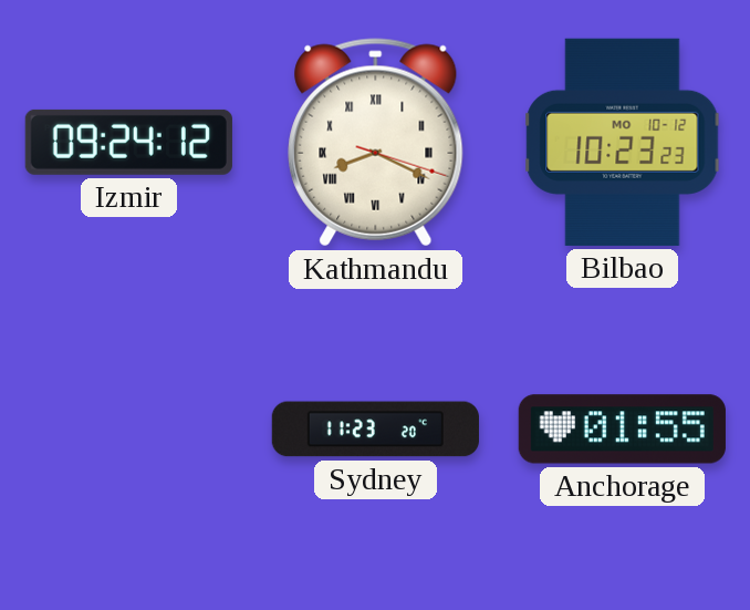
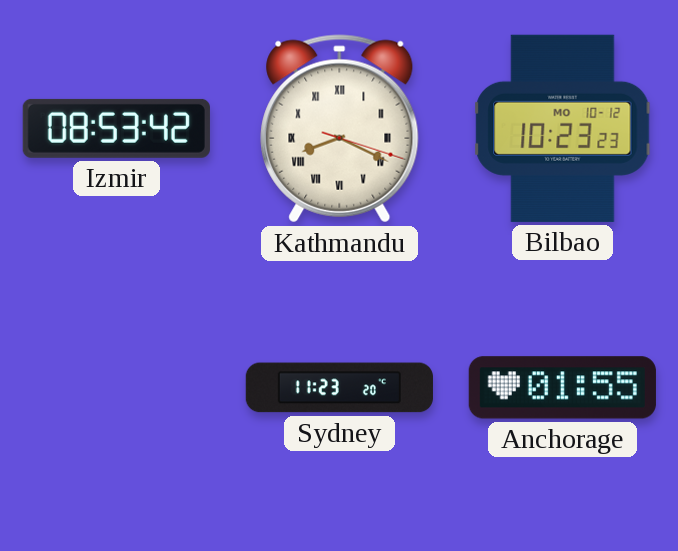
Izmir: 09:24 -> 08:53
